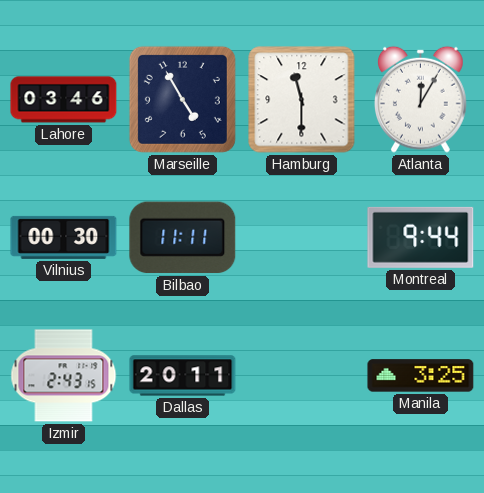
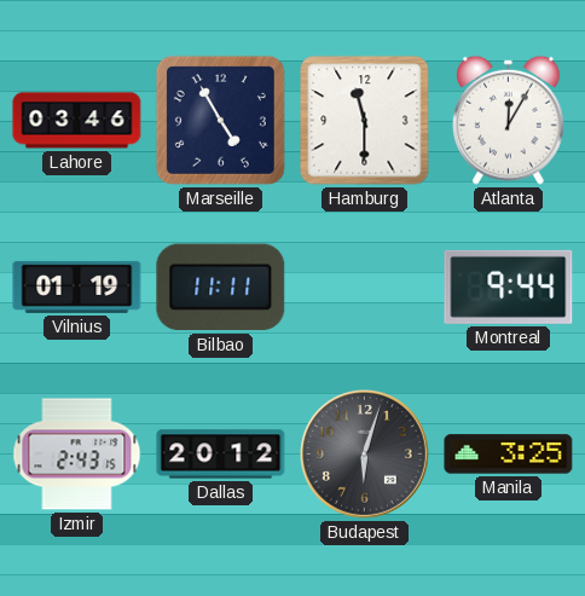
Vilnius: 00:30 -> 01:19
Dallas: 20:11 -> 20:12
Budapest: none -> 6:03
